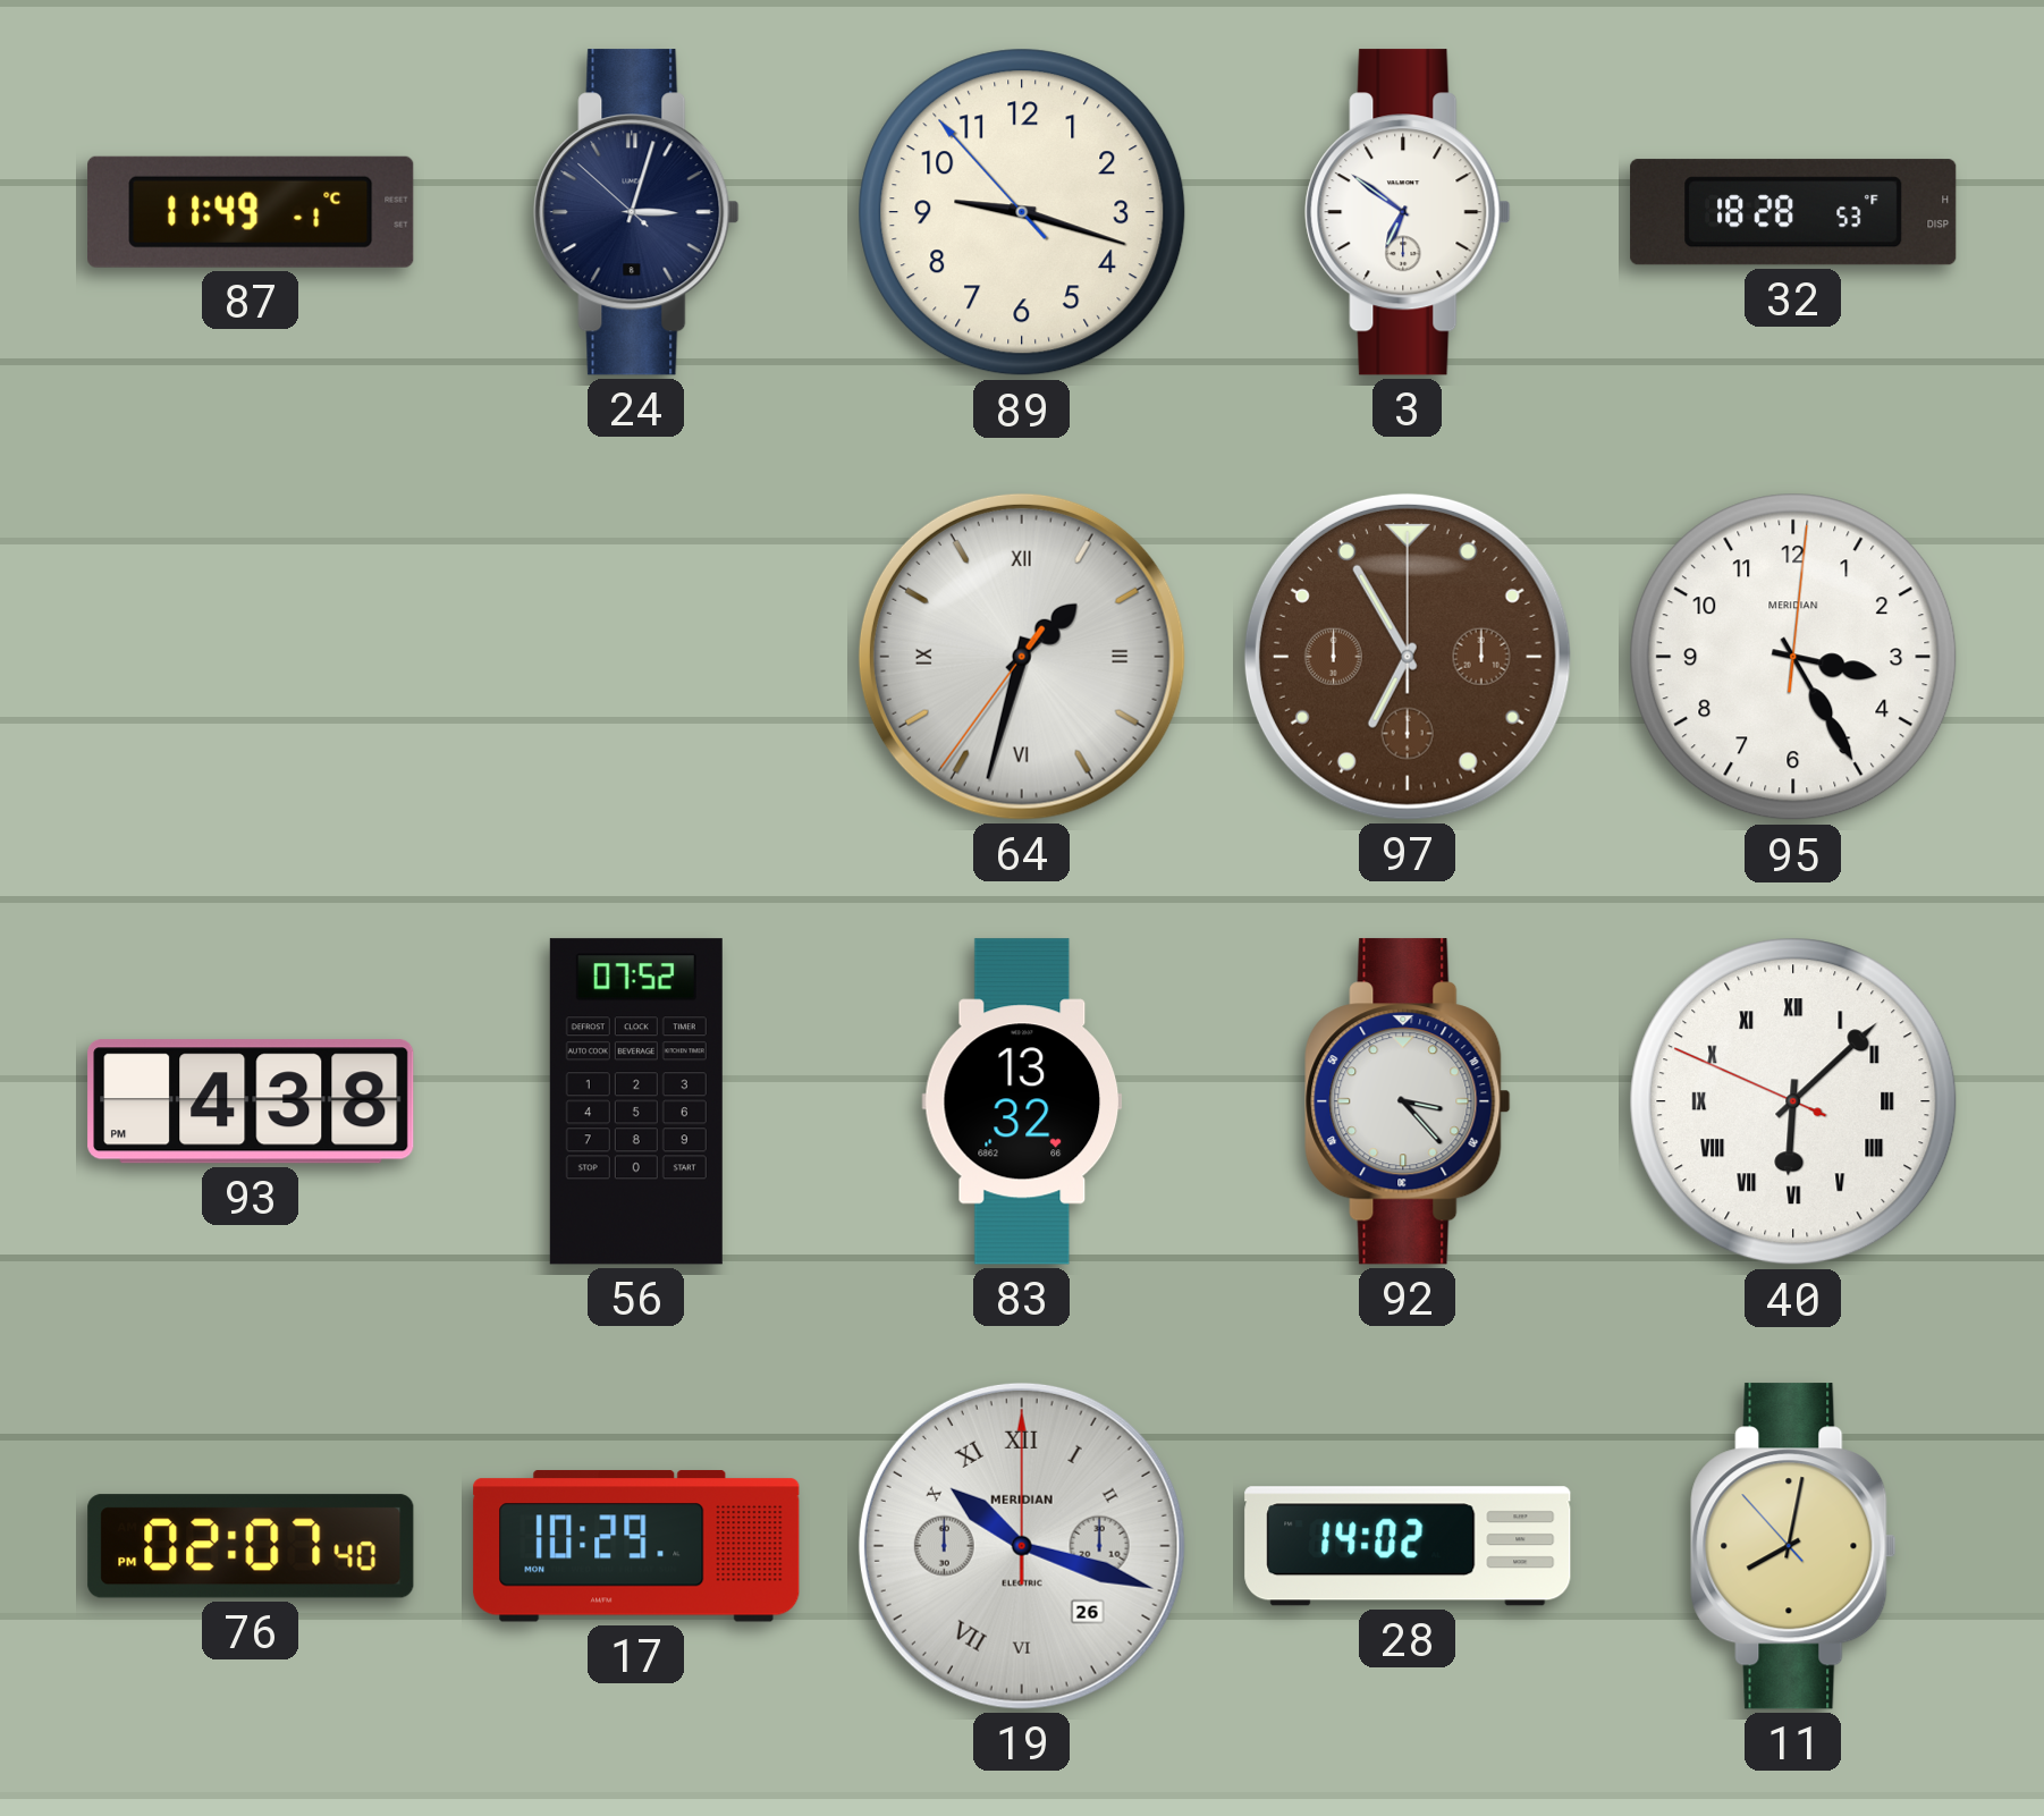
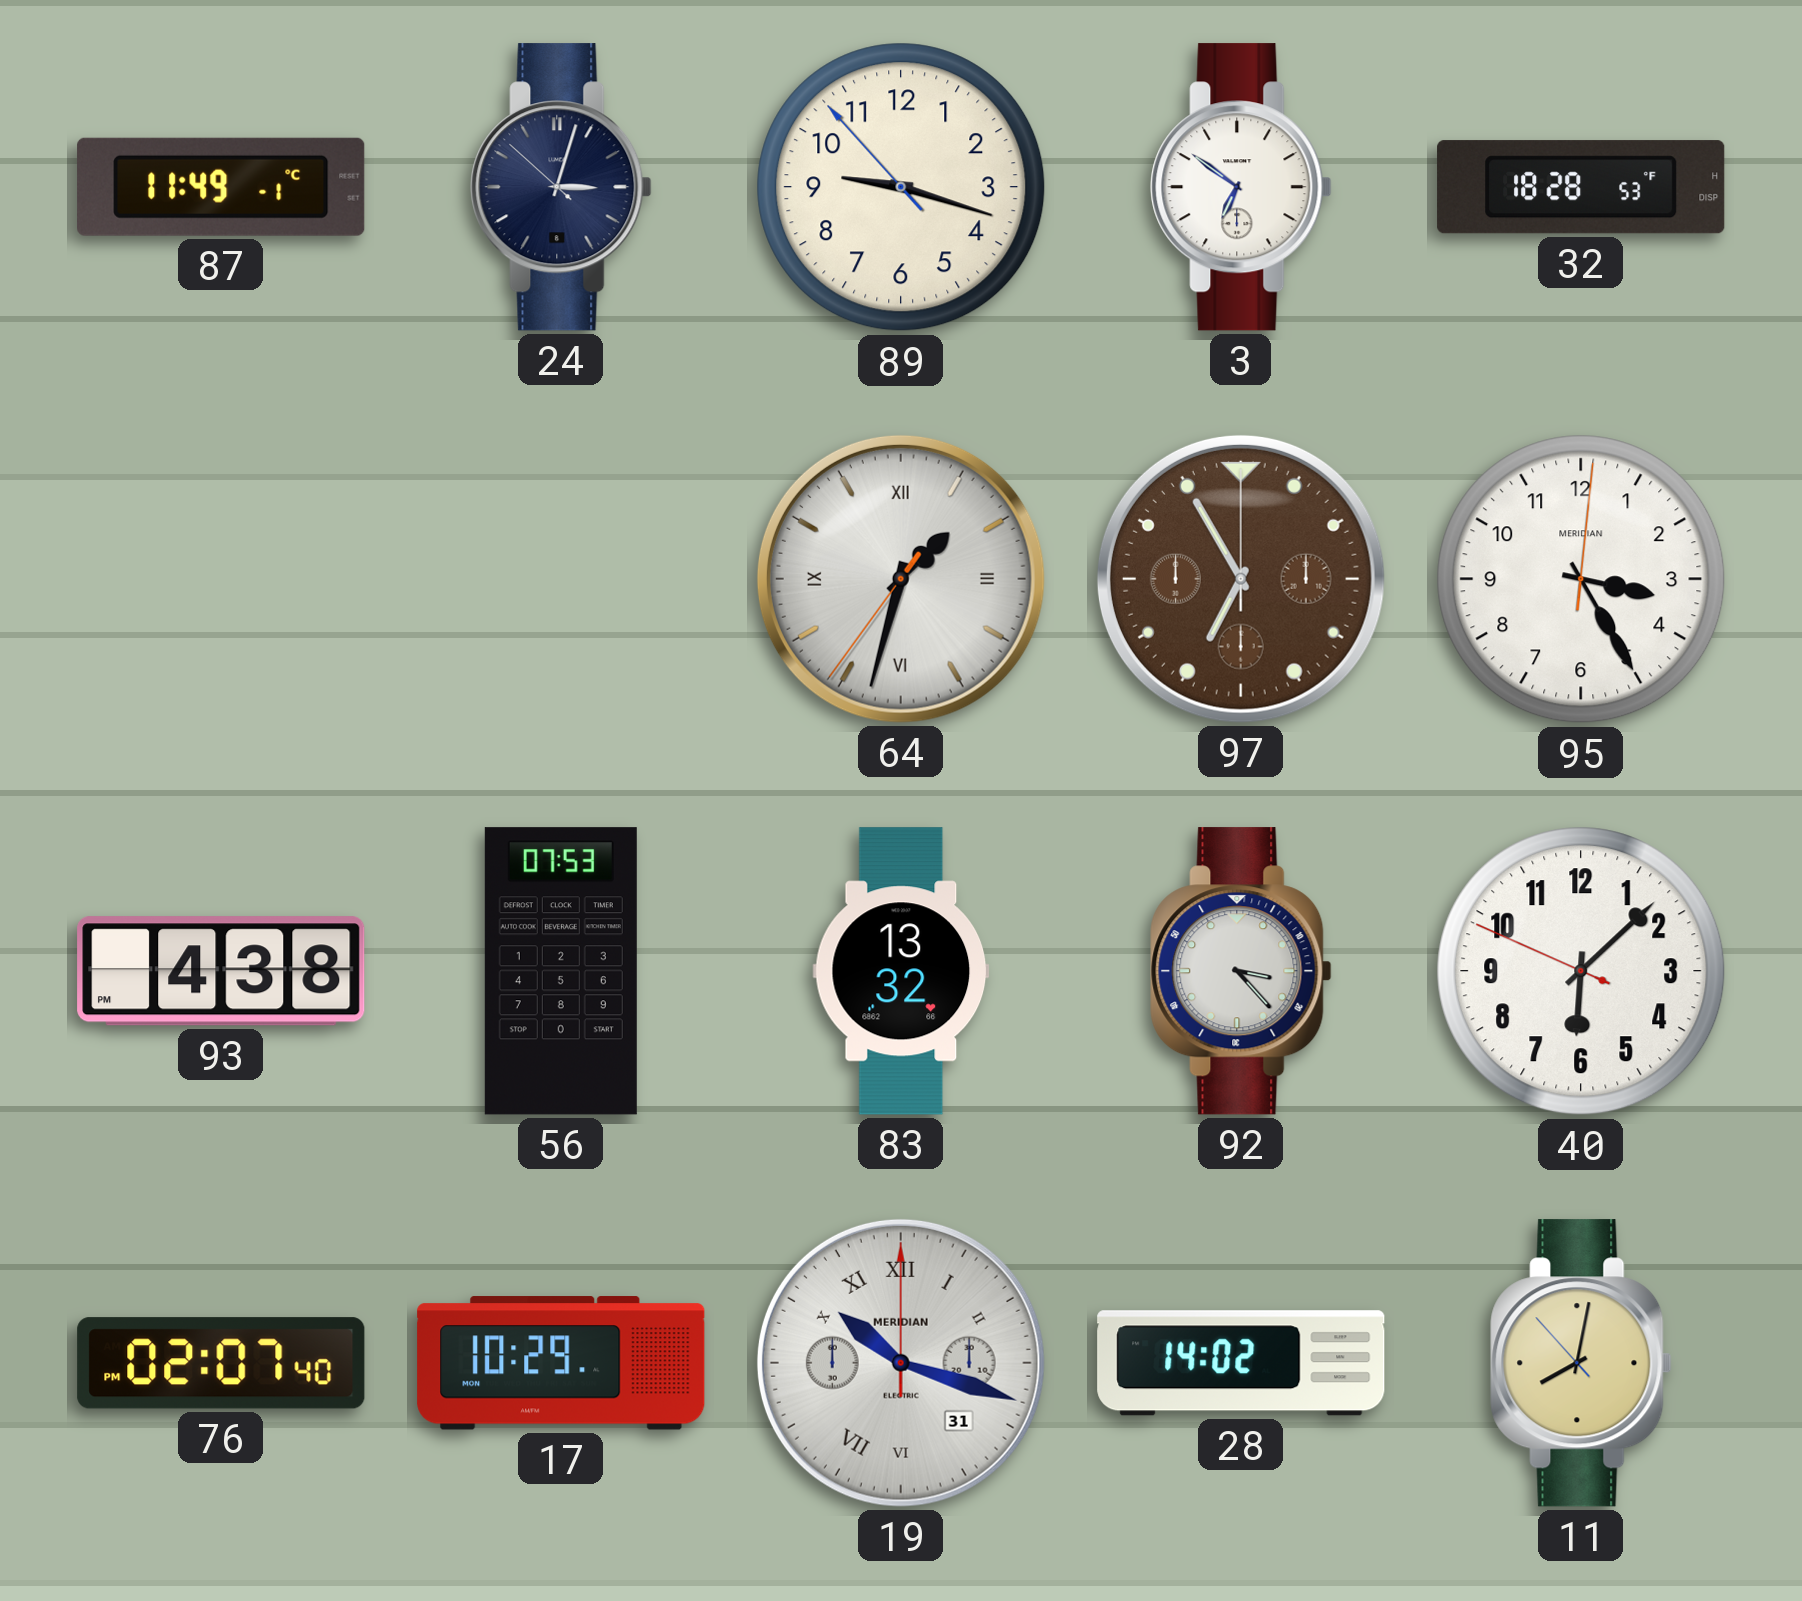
56: 07:52 -> 07:53
40 numerals: Roman -> Arabic
19 date: 26 -> 31
